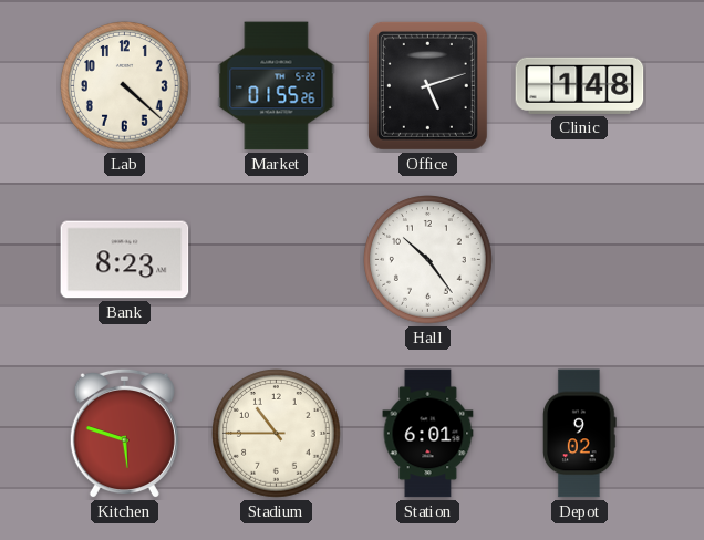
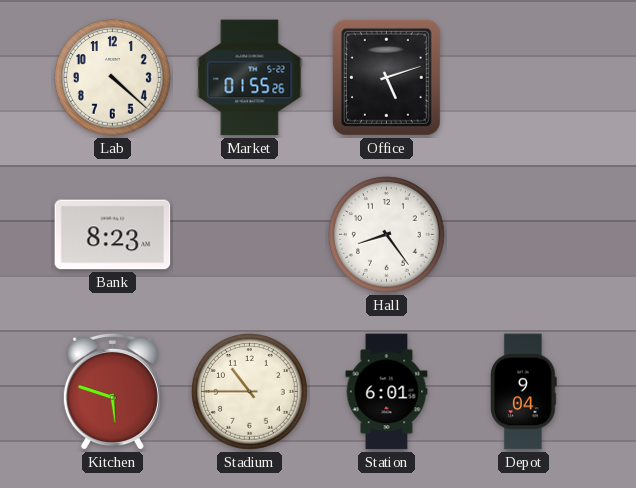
Clinic: 1:48 -> none
Hall: 10:24 -> 8:24
Depot: 9:02 -> 9:04
